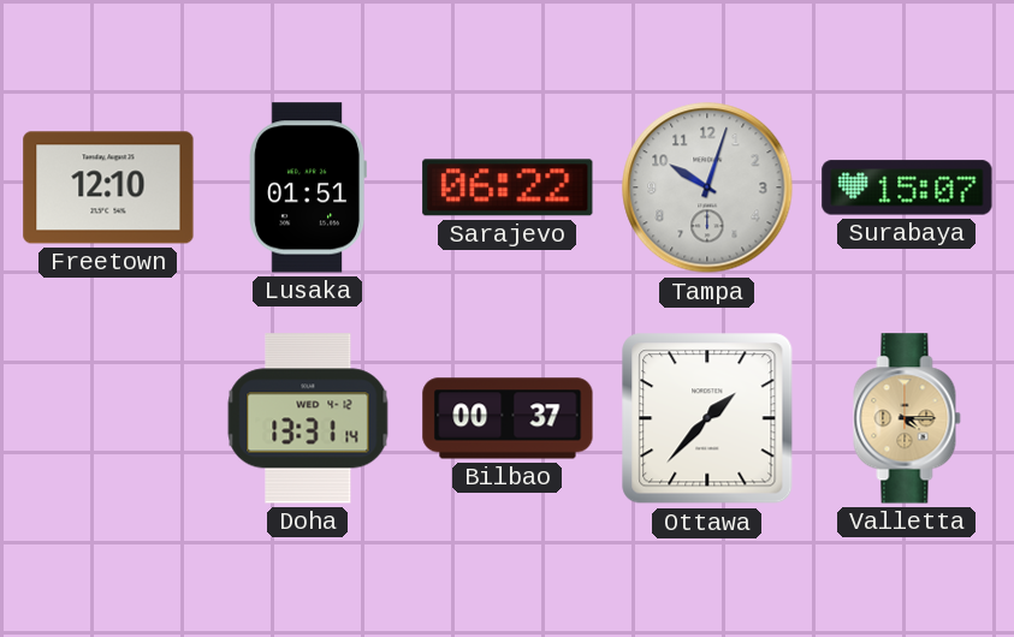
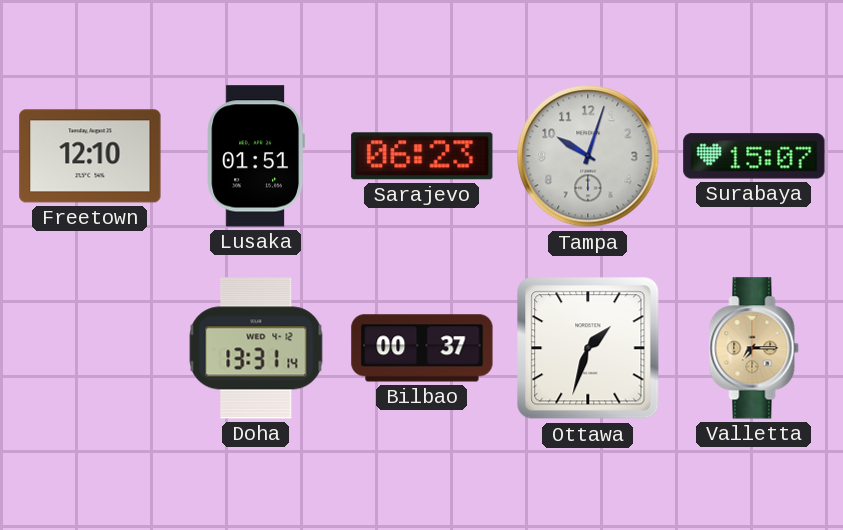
Sarajevo: 06:22 -> 06:23
Ottawa: 1:37 -> 1:33
Valletta: 4:15 -> 7:15
